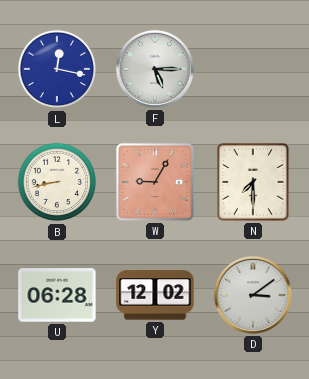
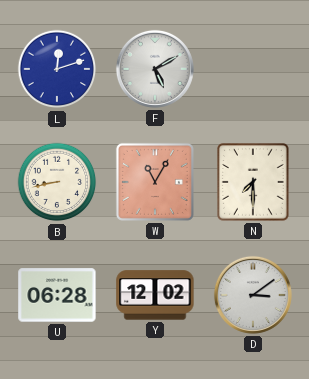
L: 12:17 -> 12:12
F: 5:15 -> 5:10
W: 9:05 -> 11:05
